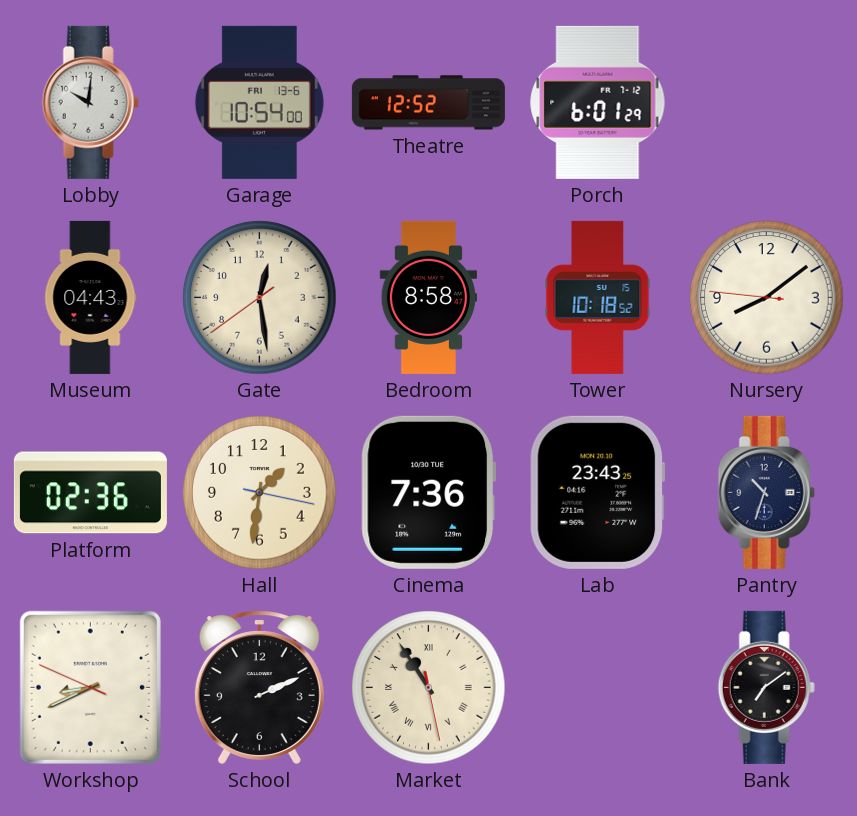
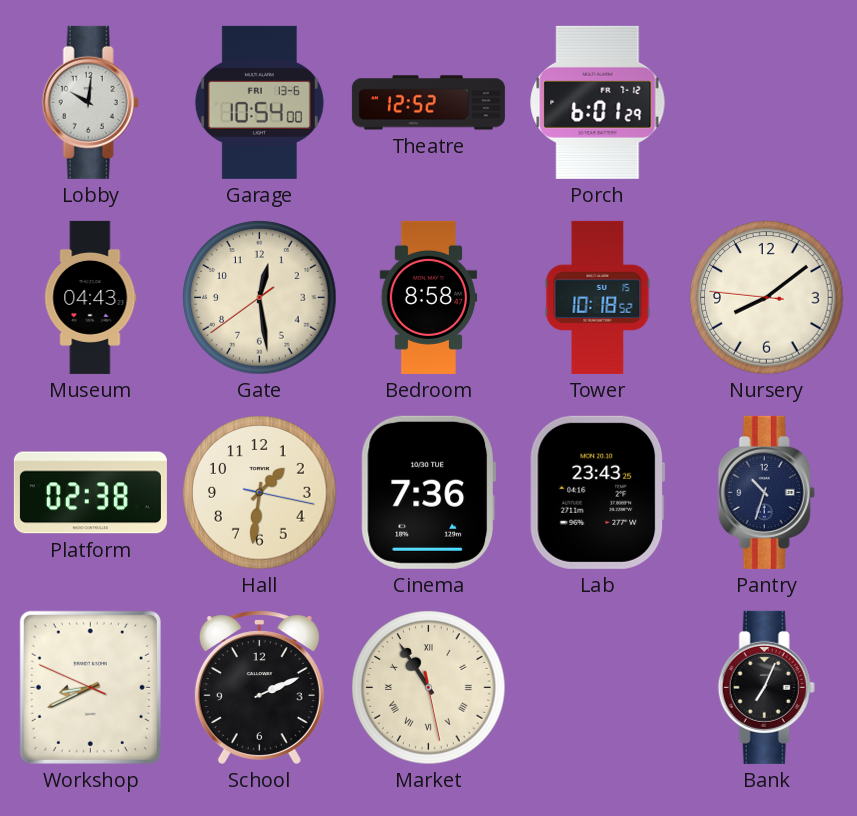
Platform: 02:36 -> 02:38
Bank: 7:09 -> 7:04
